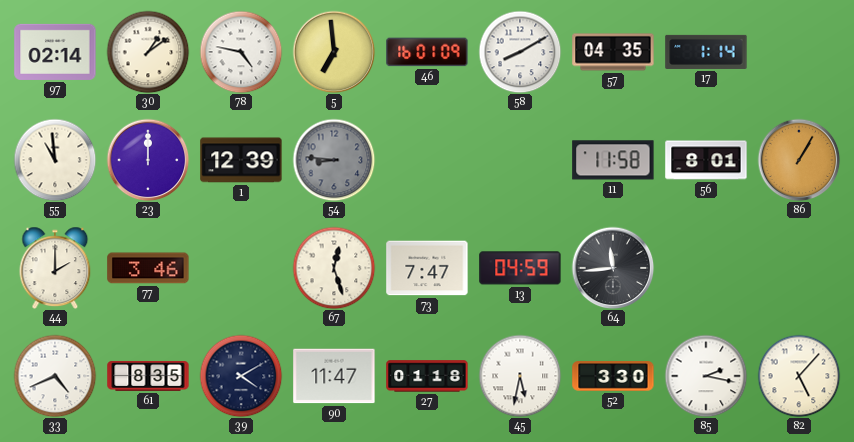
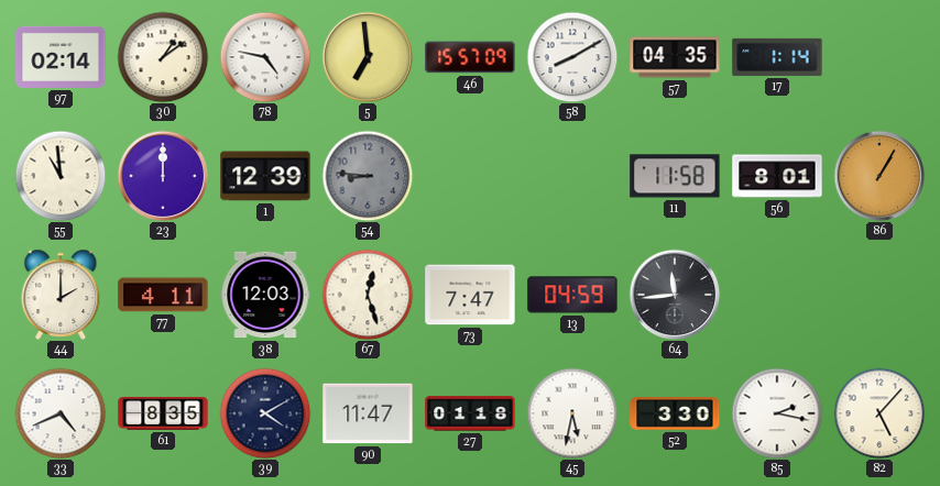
46: 16:01 -> 15:57
77: 3:46 -> 4:11
38: none -> 12:03
